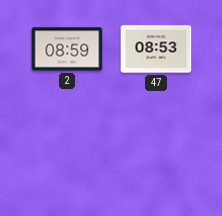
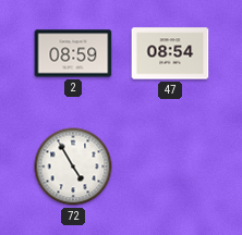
47: 08:53 -> 08:54
72: none -> 4:55
